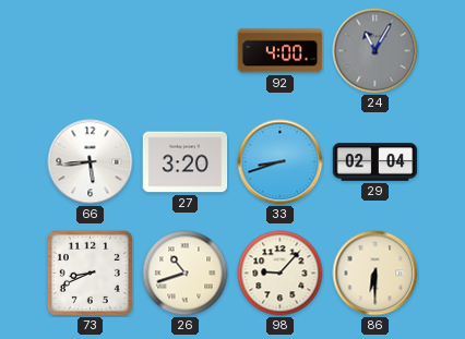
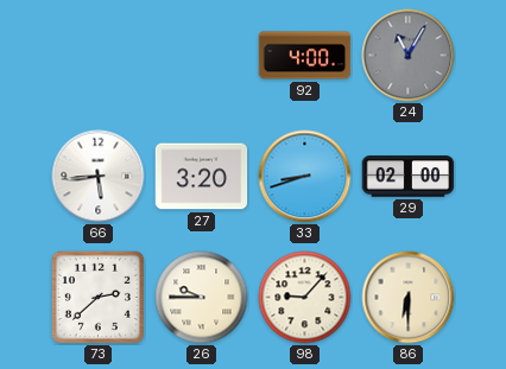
29: 02:04 -> 02:00
73: 8:41 -> 2:38
26: 10:42 -> 9:45
